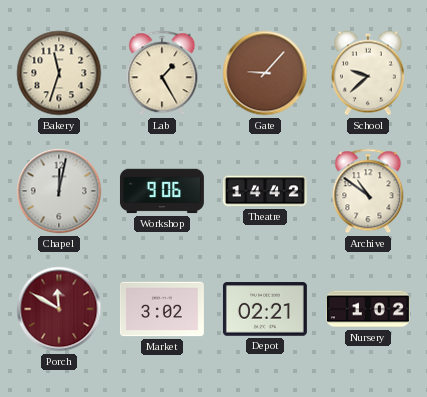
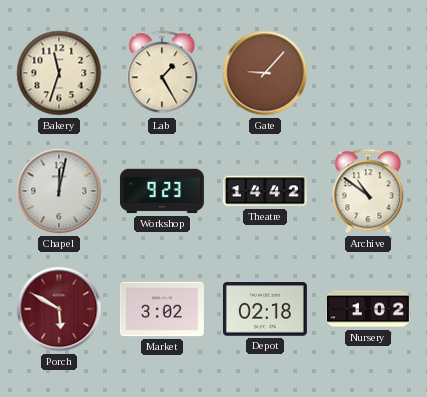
School: 9:38 -> none
Workshop: 9:06 -> 9:23
Porch: 11:50 -> 5:50
Depot: 02:21 -> 02:18
